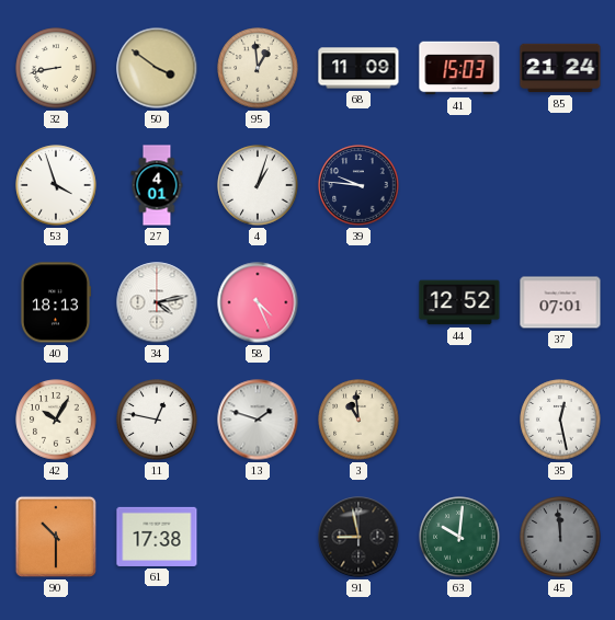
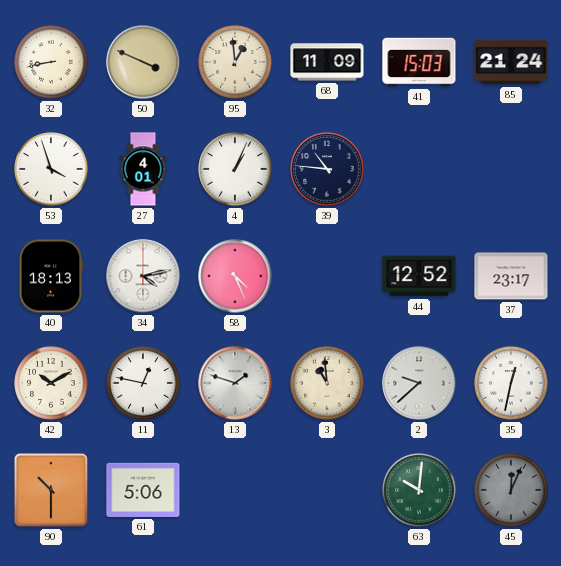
50: 3:51 -> 3:49
4: 1:03 -> 1:04
39: 9:46 -> 10:46
37: 07:01 -> 23:17
42: 10:05 -> 10:10
2: none -> 9:38
35: 12:28 -> 12:32
61: 17:38 -> 5:06
91: 8:58 -> none
45: 11:59 -> 12:04
